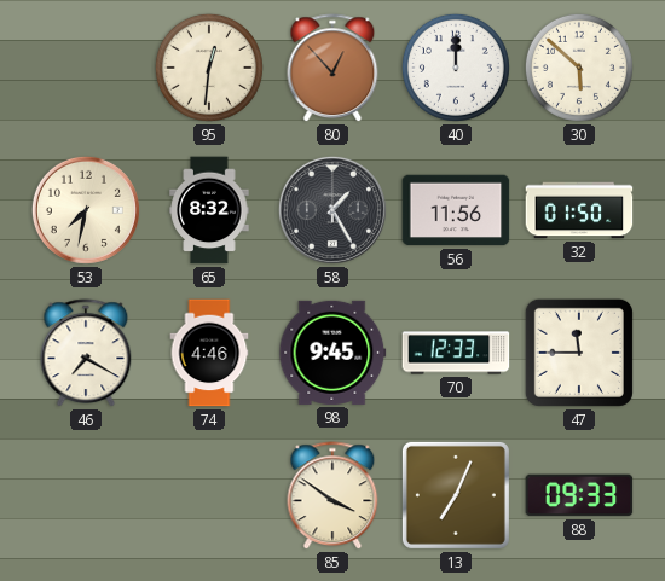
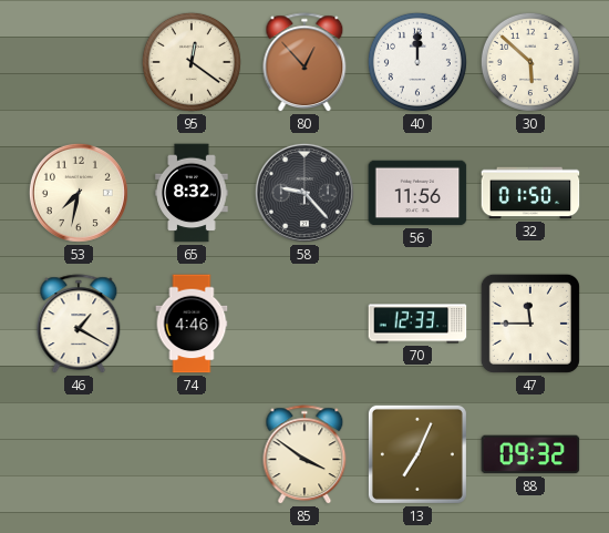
95: 12:31 -> 12:21
58: 1:25 -> 9:23
46: 7:20 -> 1:20
98: 9:45 -> none
88: 09:33 -> 09:32
